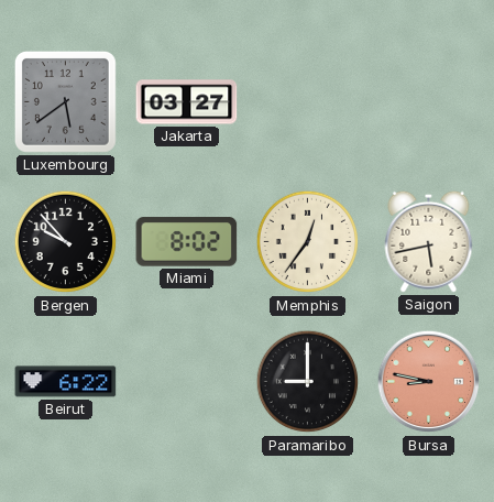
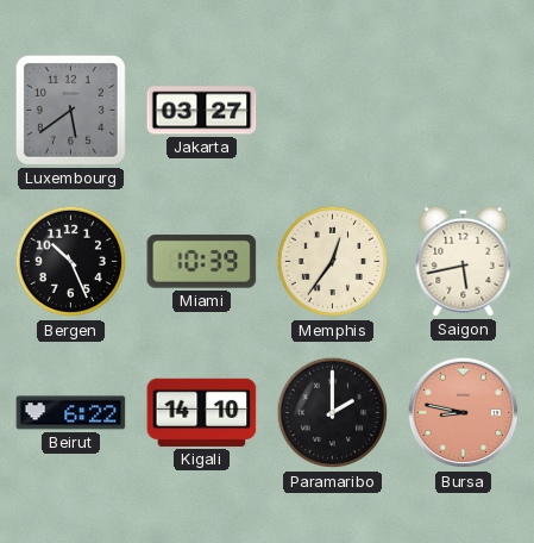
Bergen: 9:53 -> 10:26
Miami: 8:02 -> 10:39
Kigali: none -> 14:10
Paramaribo: 9:00 -> 2:00
